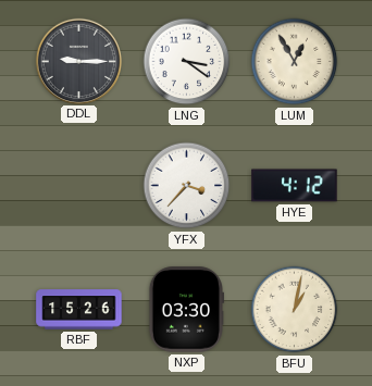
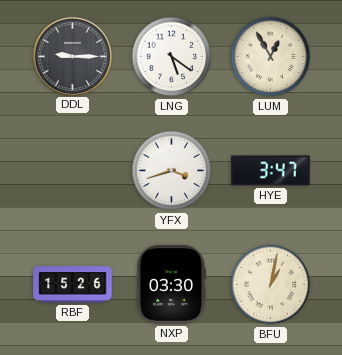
LNG: 3:21 -> 5:21
YFX: 3:37 -> 3:42
HYE: 4:12 -> 3:47
